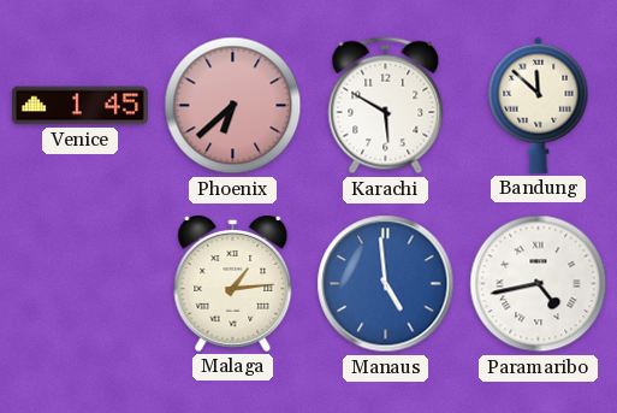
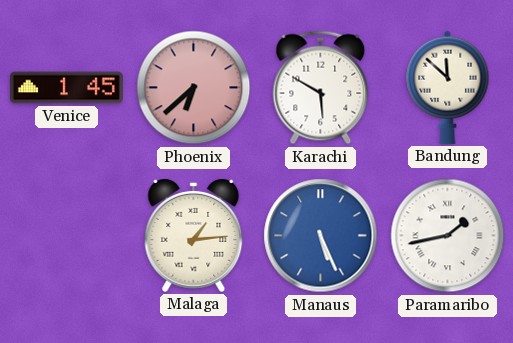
Manaus: 4:59 -> 5:26
Paramaribo: 4:43 -> 1:43
